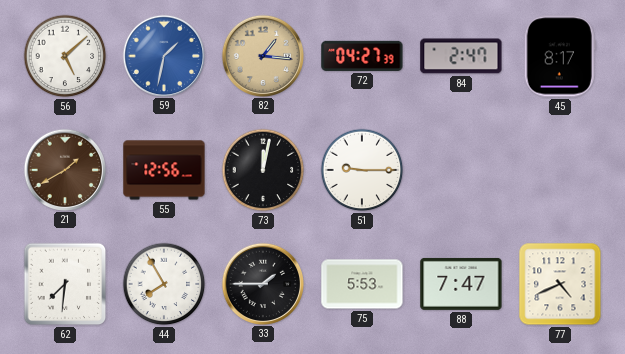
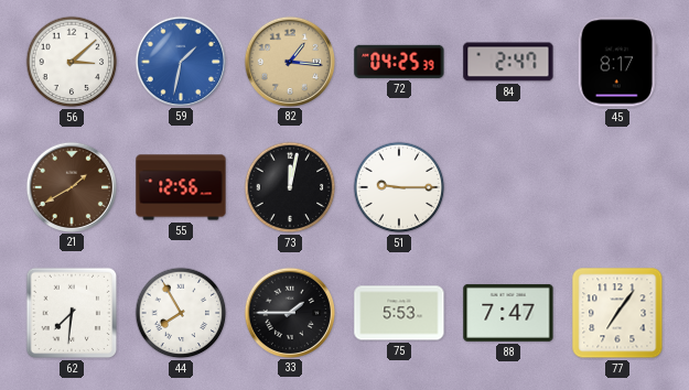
56: 5:08 -> 3:08
72: 04:27 -> 04:25
77: 4:41 -> 7:06
